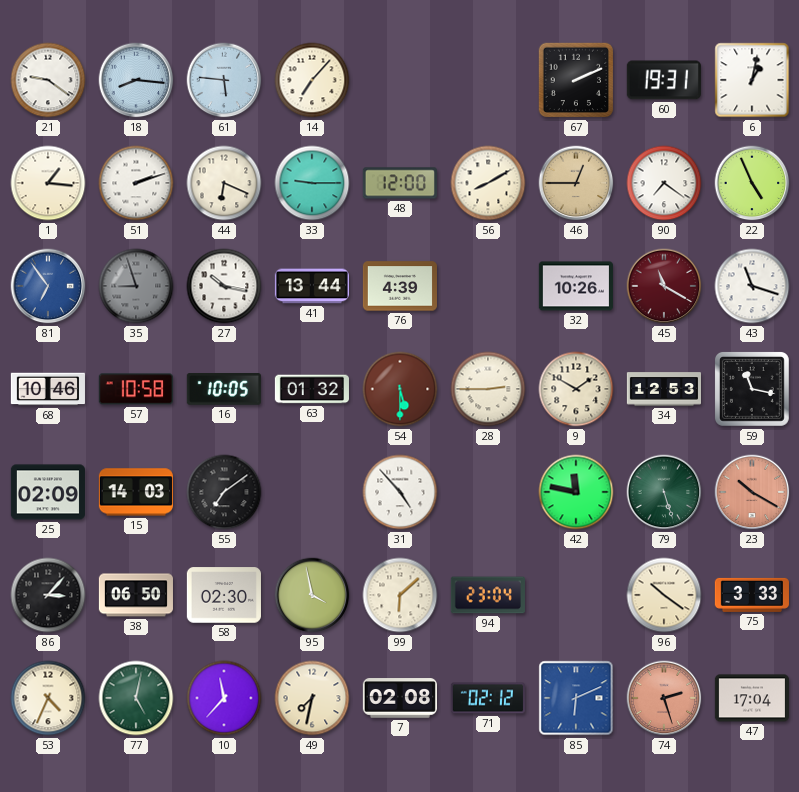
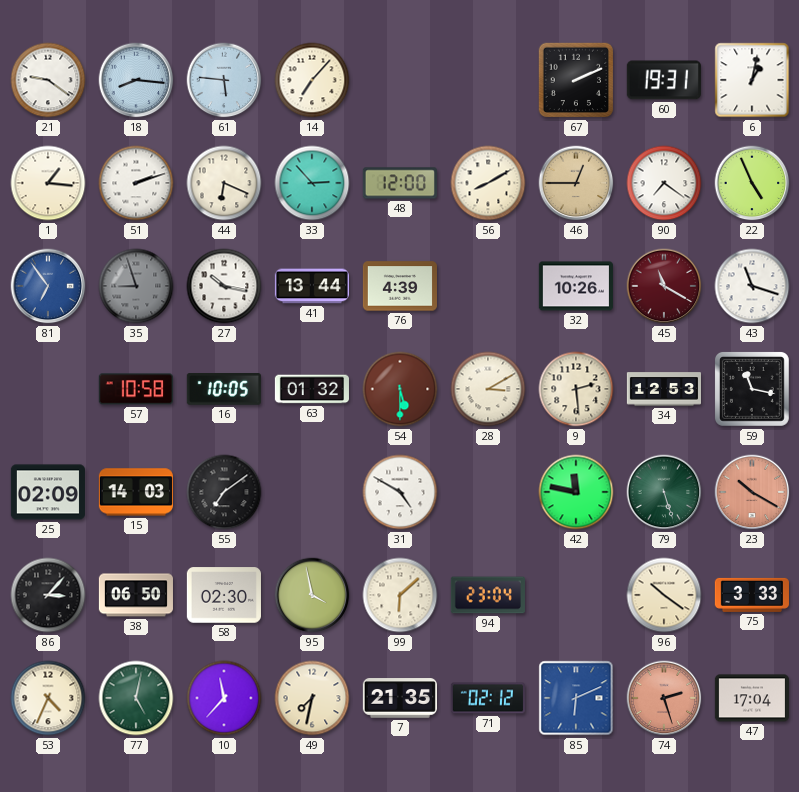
33: 9:15 -> 2:53
68: 10:46 -> none
28: 2:45 -> 3:10
9: 1:50 -> 2:29
31: 4:53 -> 4:50
7: 02:08 -> 21:35
